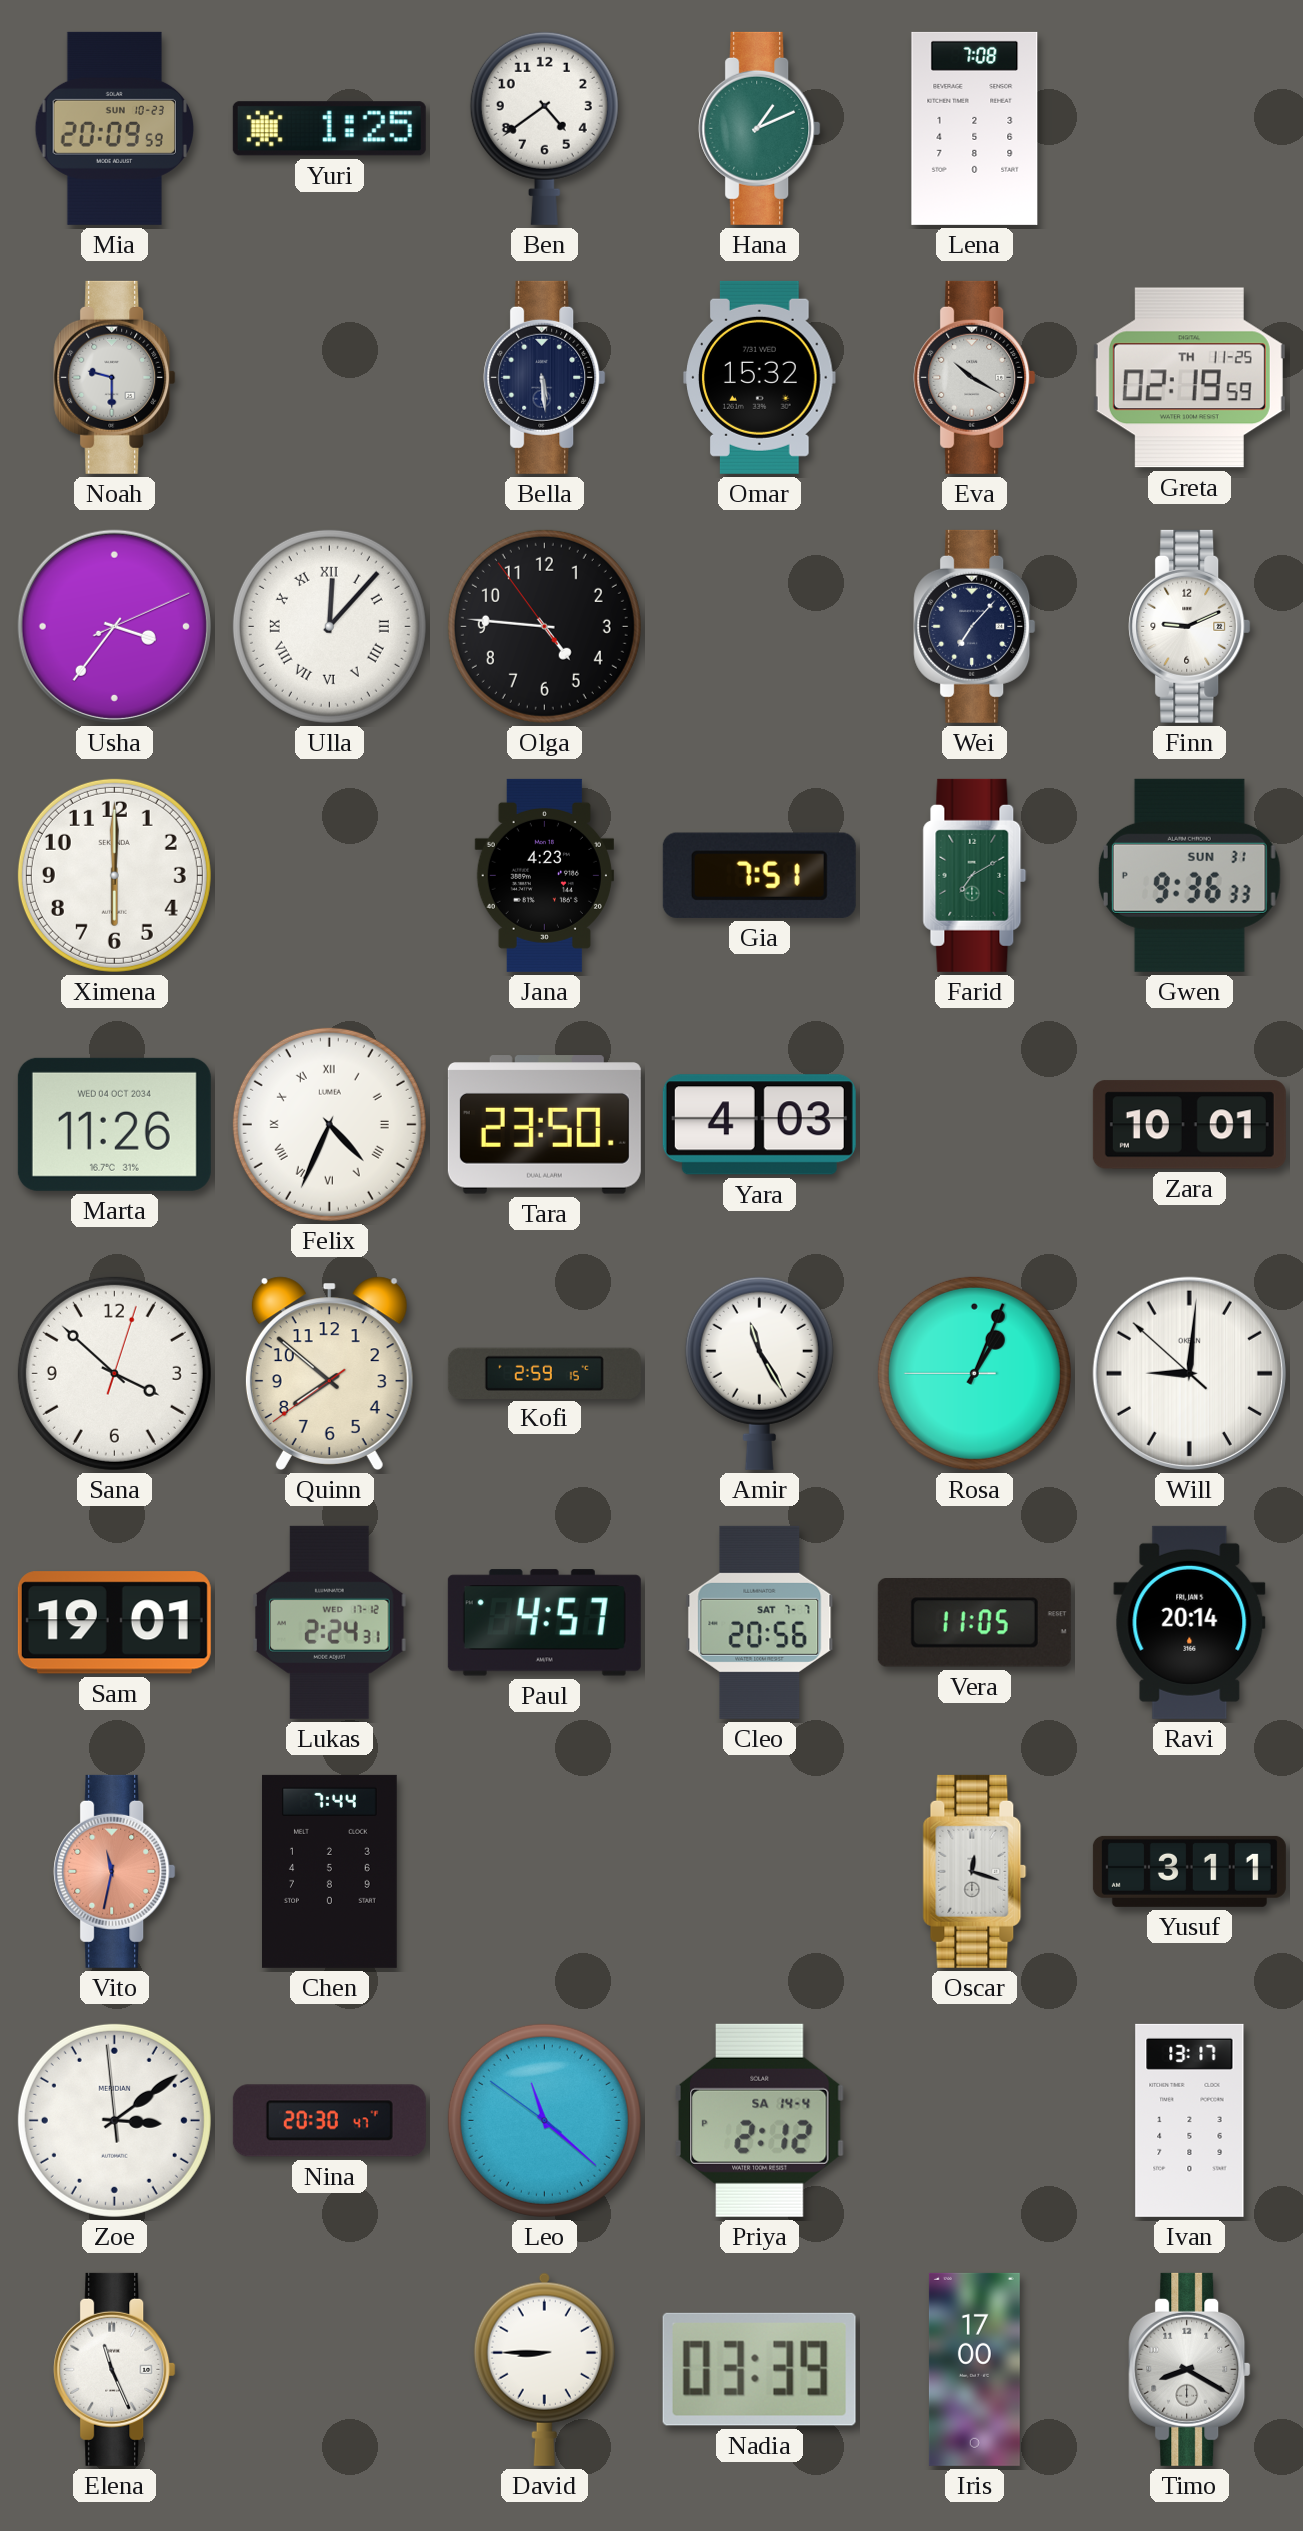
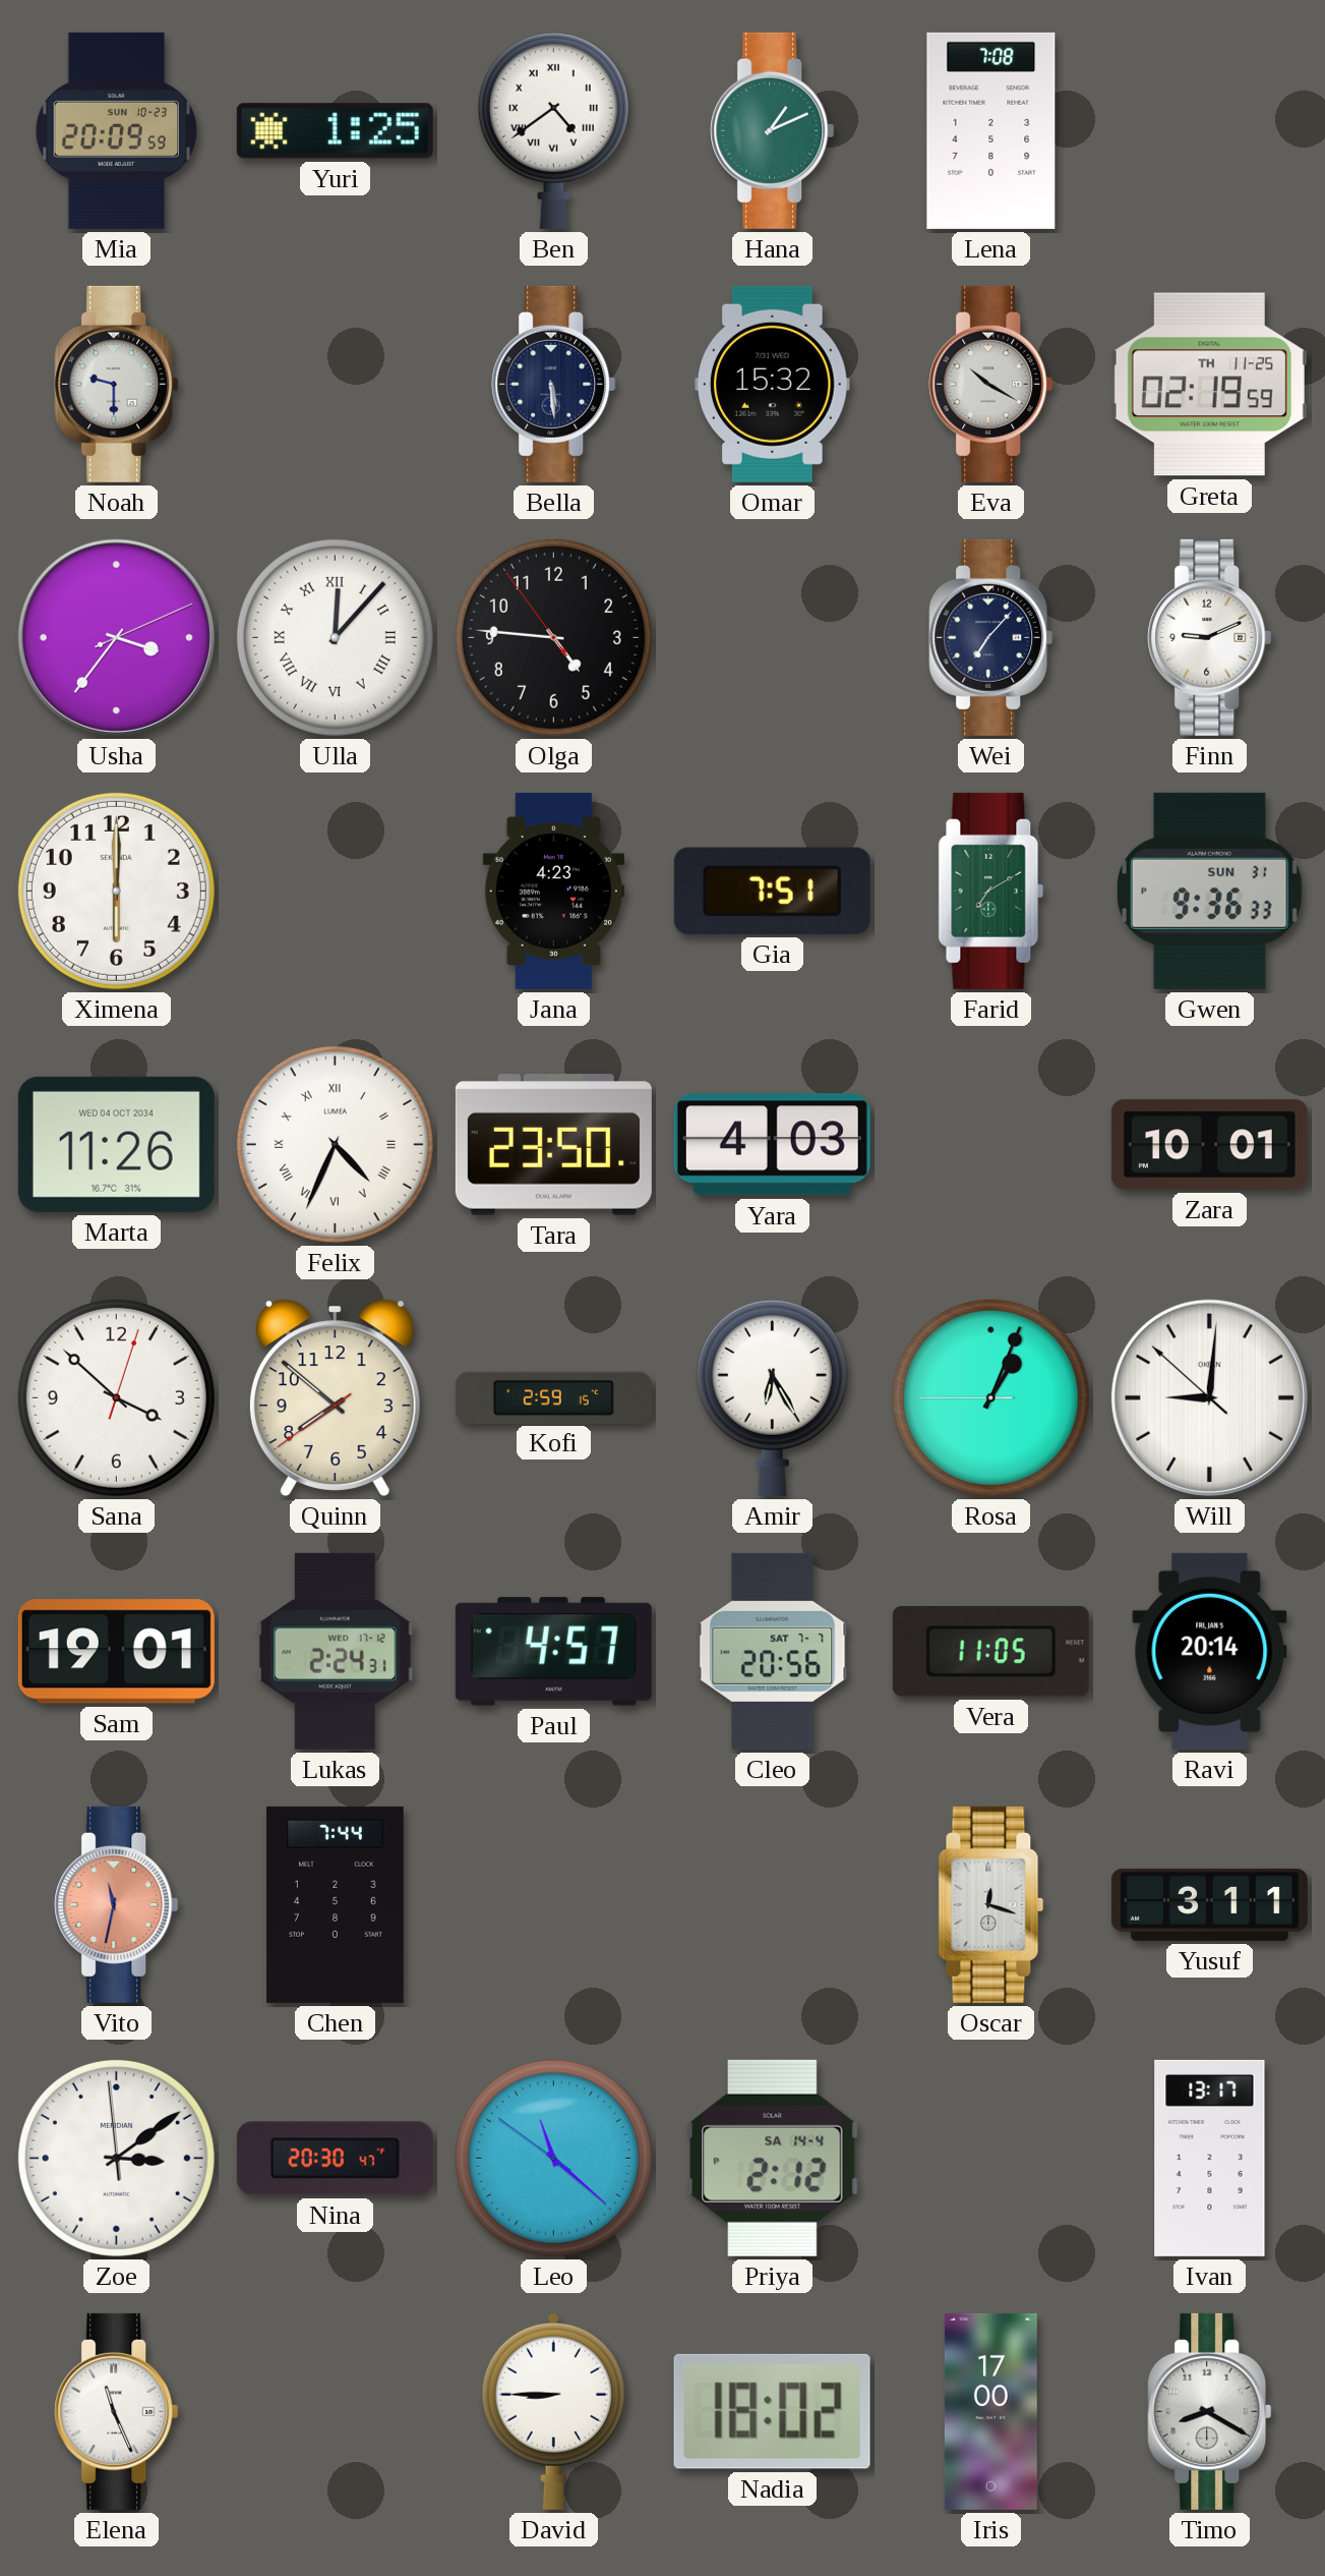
Ben numerals: Arabic -> Roman
Amir: 11:25 -> 6:25
Nadia: 03:39 -> 18:02
